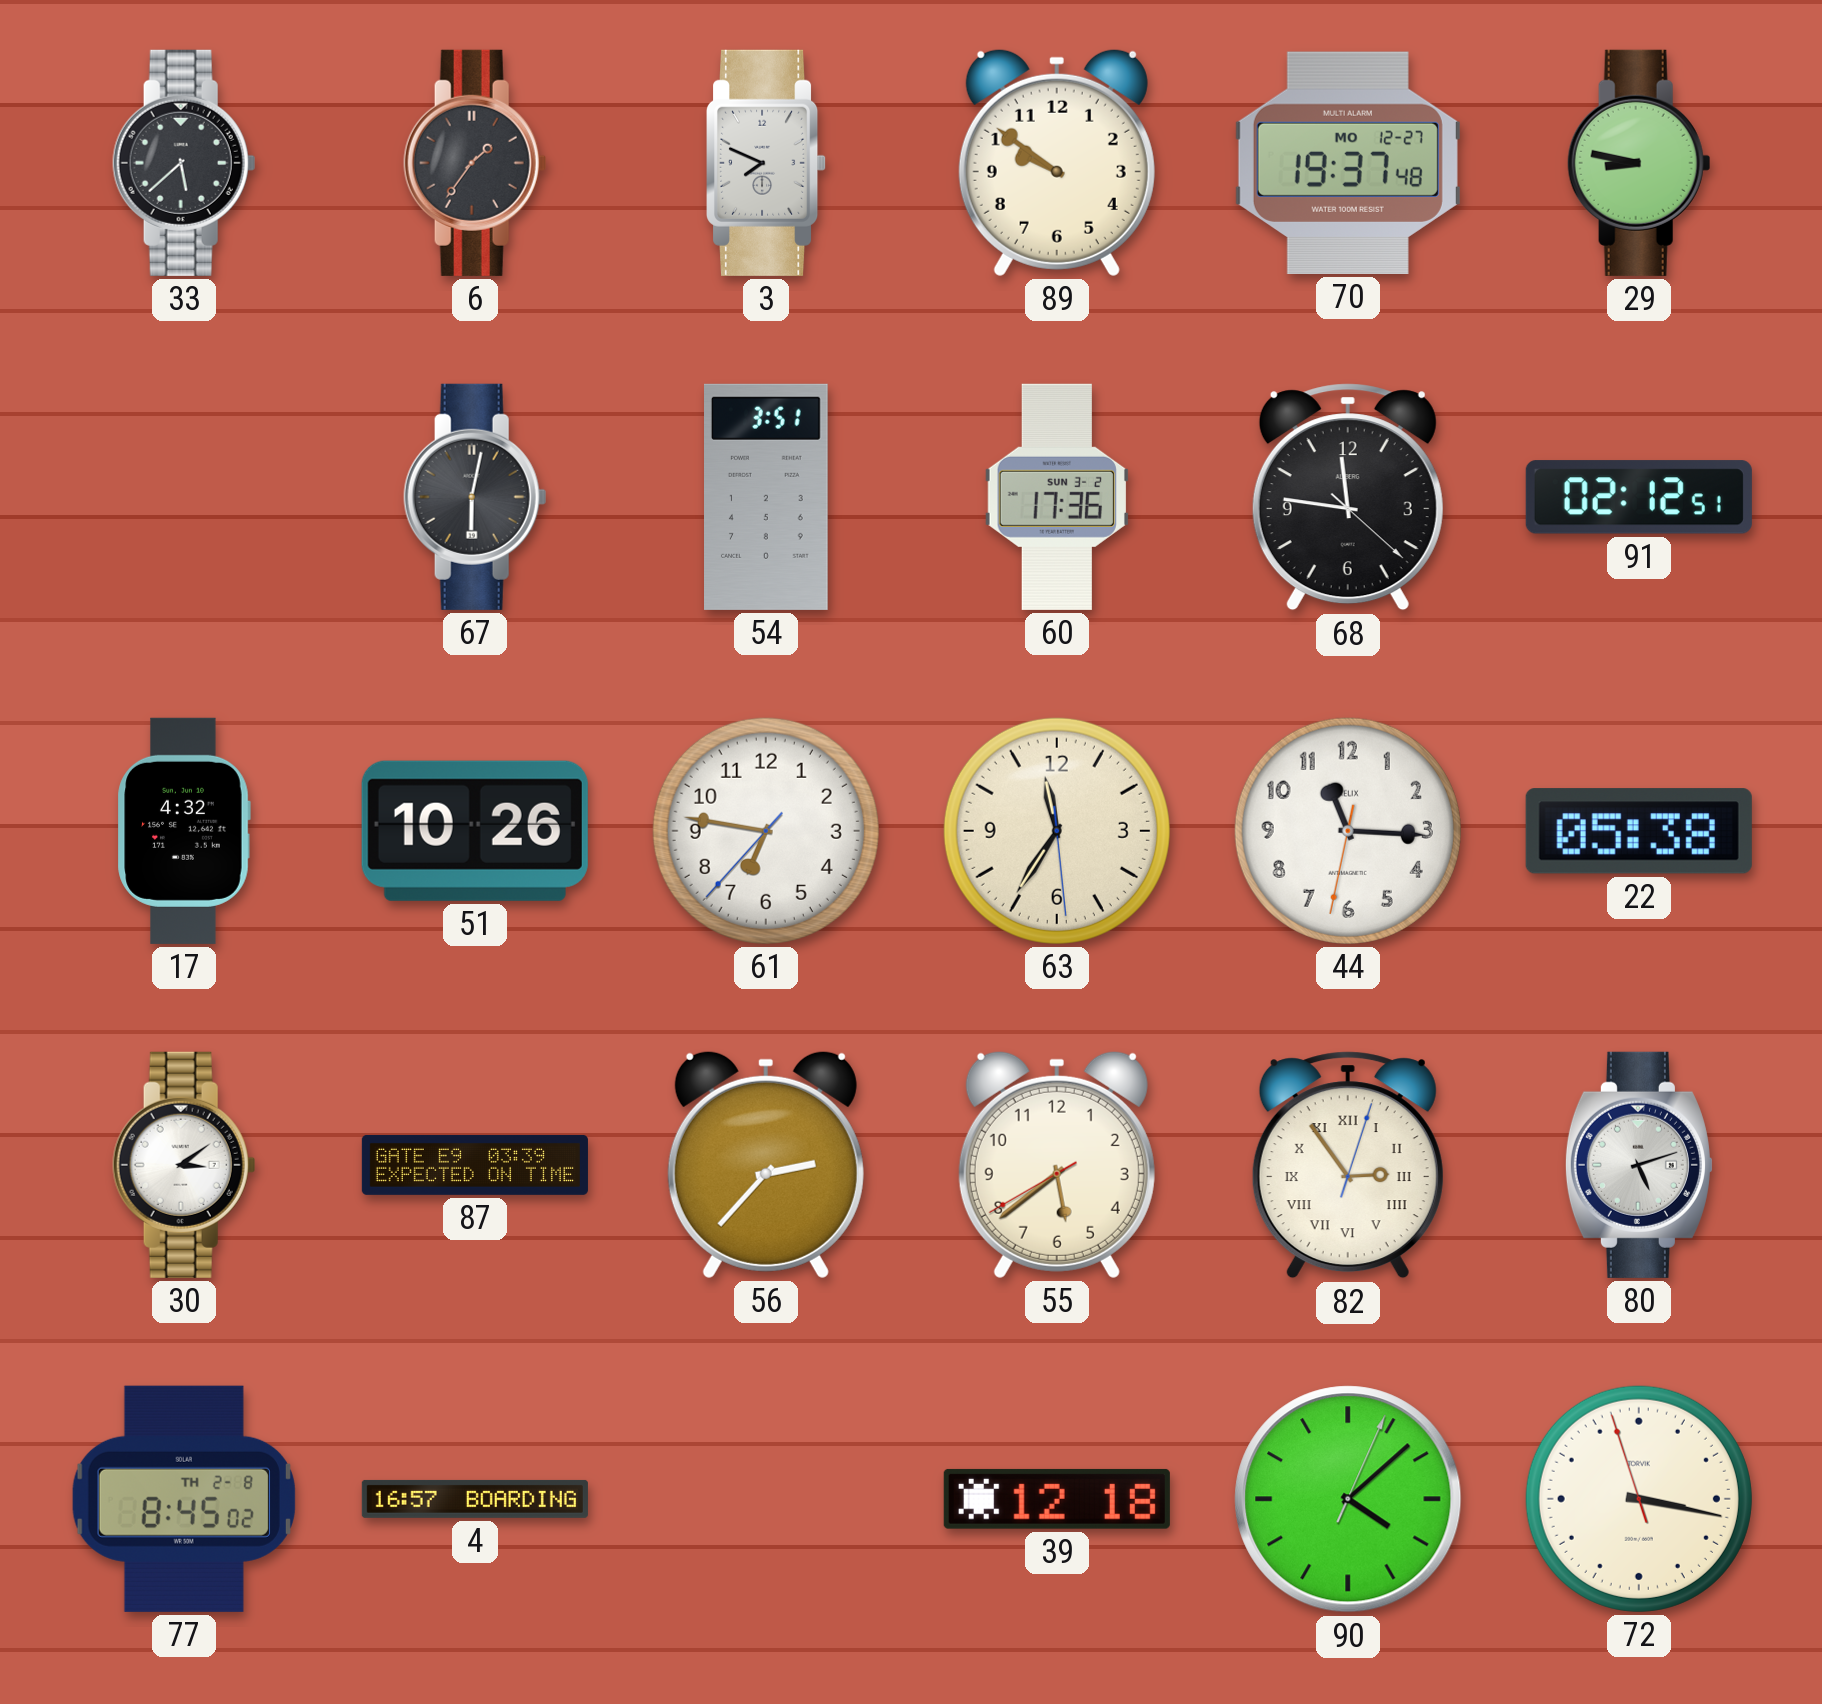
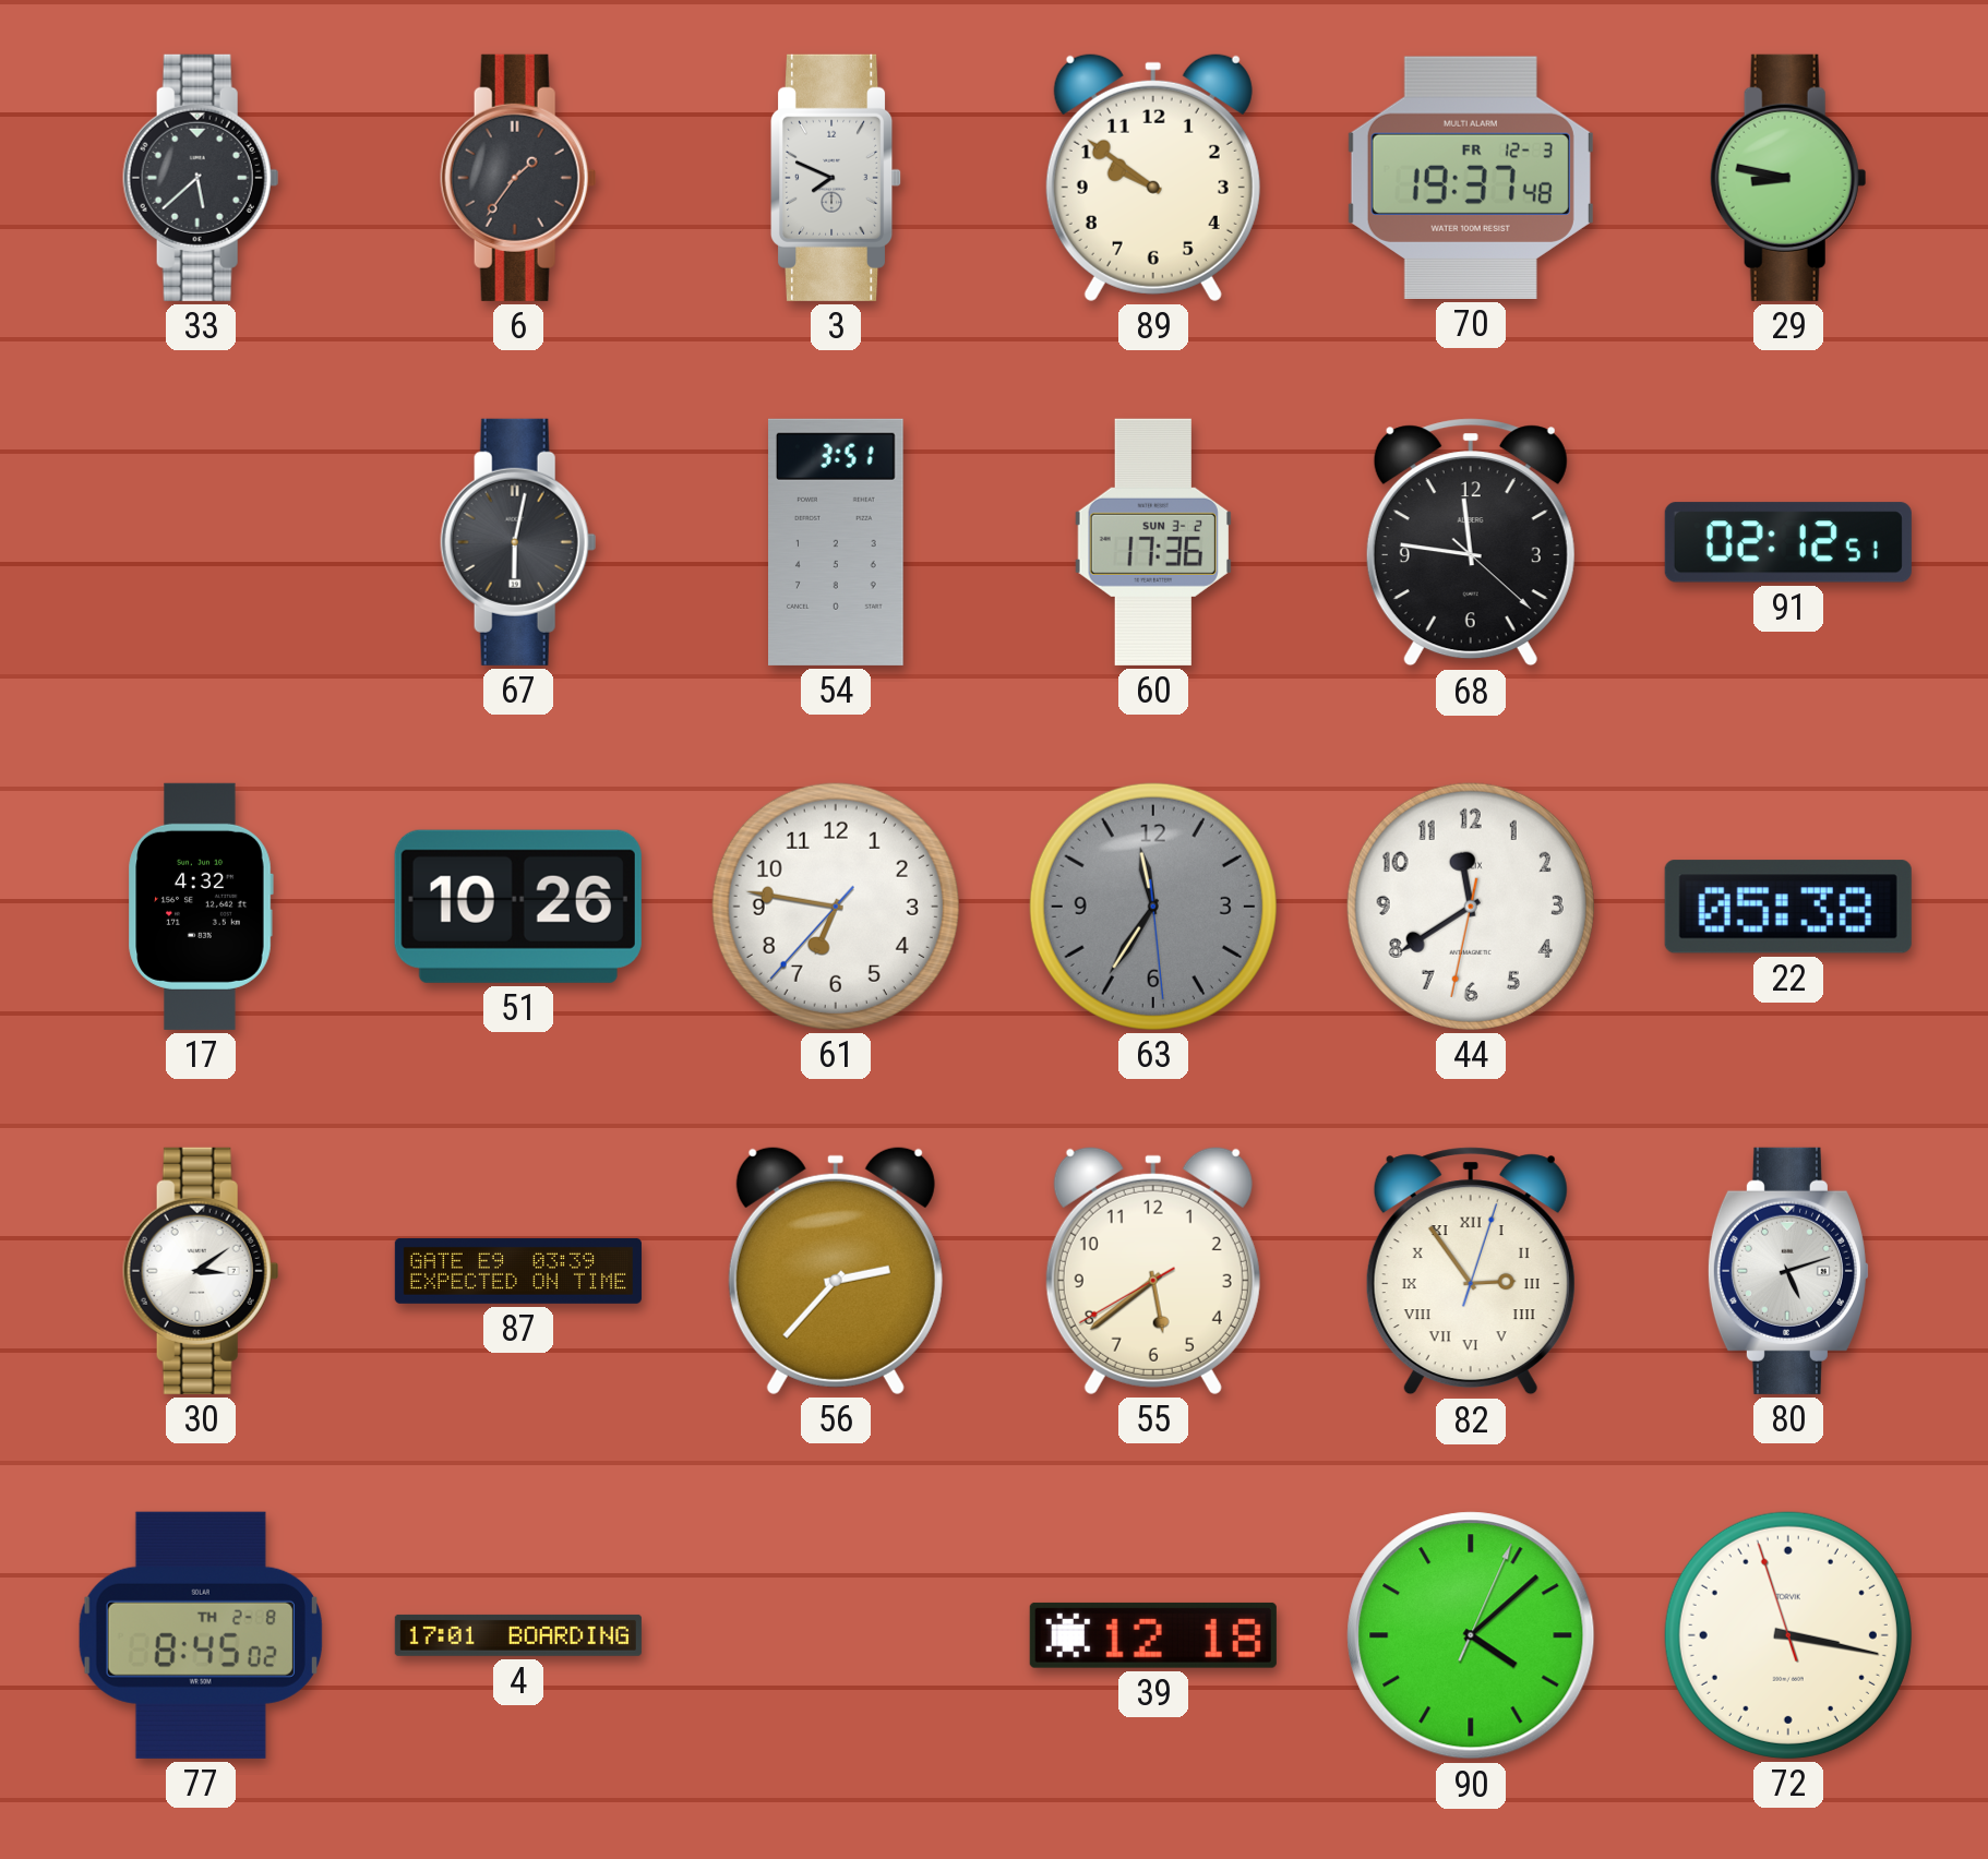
70 date: MO 12-27 -> FR 12-3
63 dial: cream -> grey
44: 11:15 -> 11:39
4: 16:57 -> 17:01
